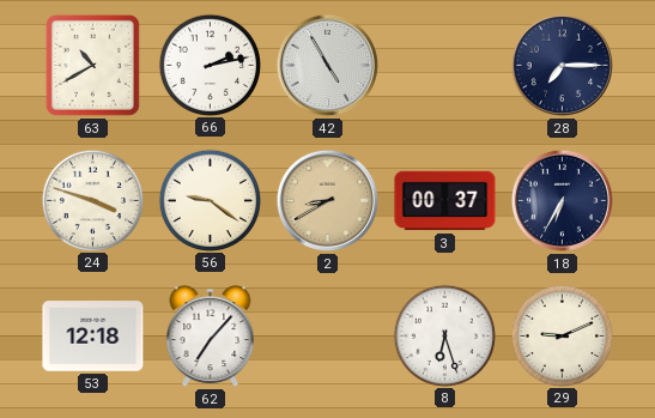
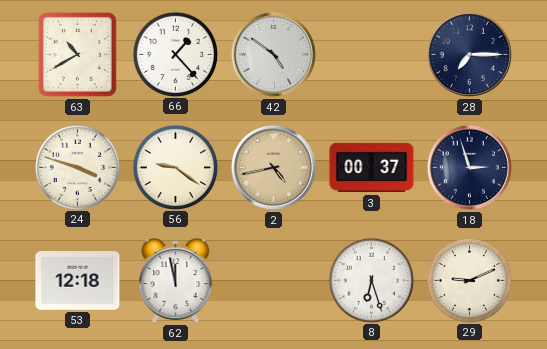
66: 2:13 -> 1:23
42: 4:55 -> 4:51
2: 8:40 -> 4:43
18: 6:35 -> 2:57
62: 7:07 -> 11:58
